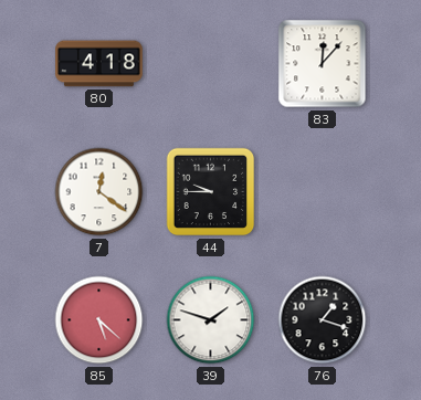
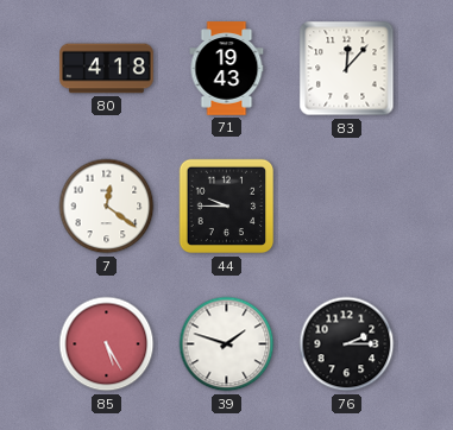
71: none -> 19:43
85: 5:22 -> 5:25
76: 1:18 -> 2:15
